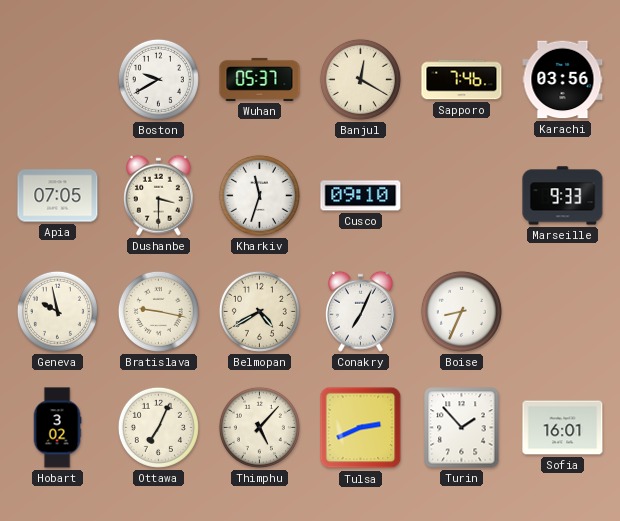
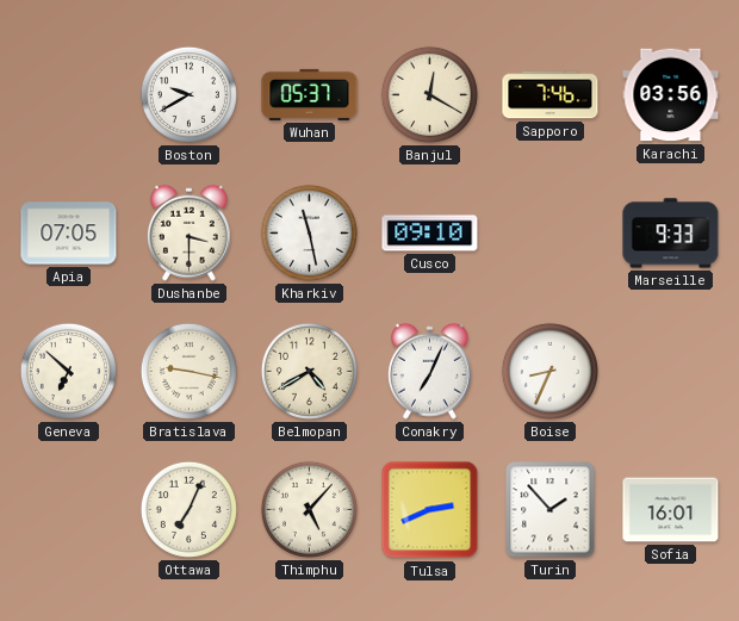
Kharkiv: 11:33 -> 11:28
Geneva: 9:58 -> 6:52
Hobart: 3:02 -> none
